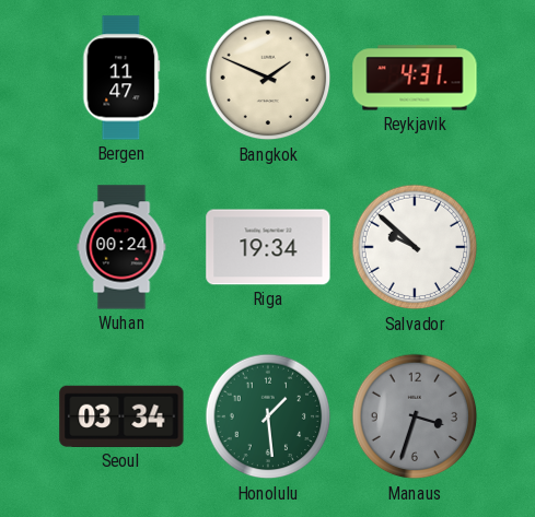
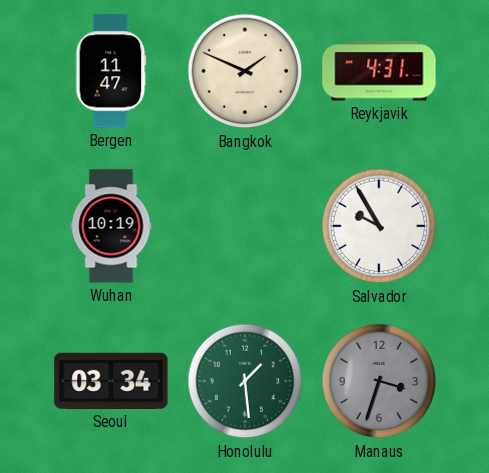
Wuhan: 00:24 -> 10:19
Riga: 19:34 -> none
Salvador: 9:52 -> 9:55
